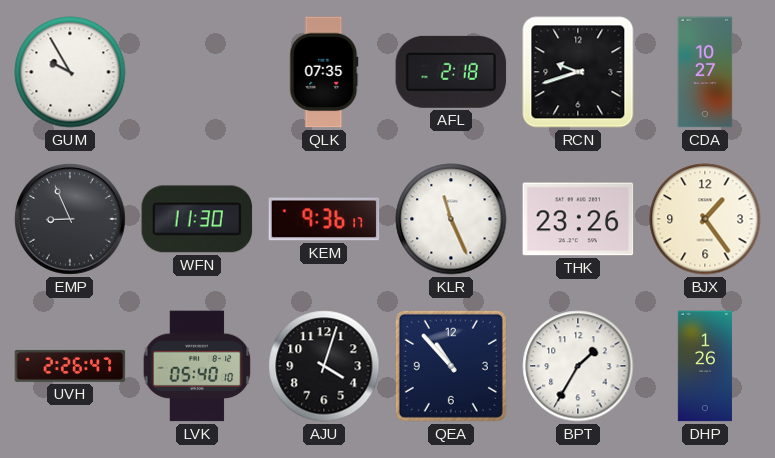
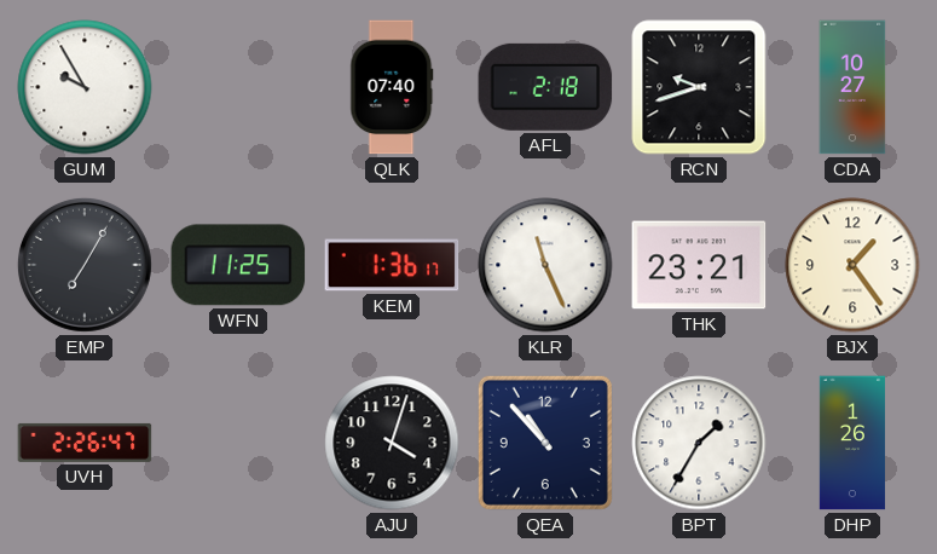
QLK: 07:35 -> 07:40
EMP: 8:56 -> 7:05
WFN: 11:30 -> 11:25
KEM: 9:36 -> 1:36
THK: 23:26 -> 23:21
LVK: 05:40 -> none
